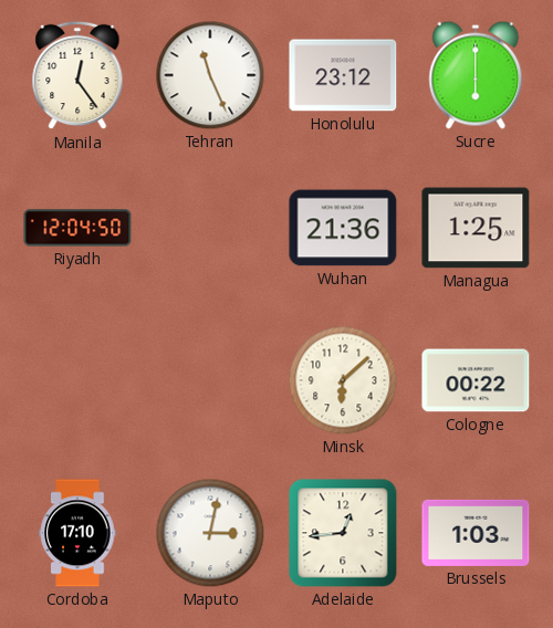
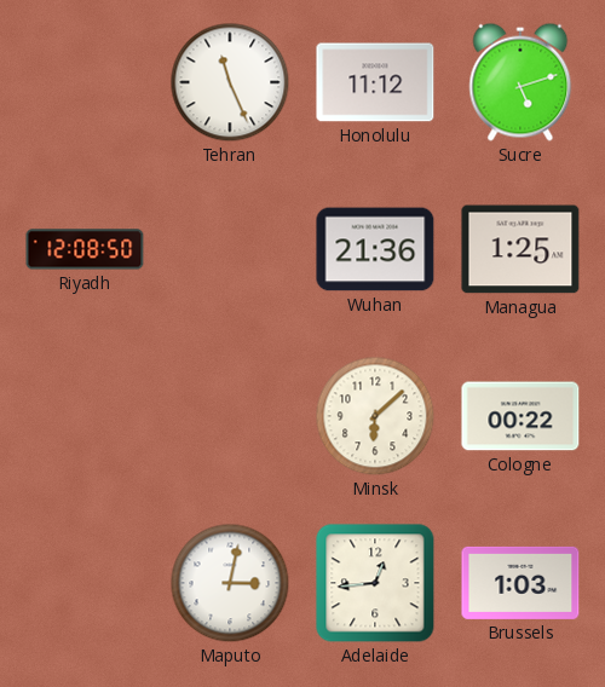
Manila: 12:24 -> none
Honolulu: 23:12 -> 11:12
Sucre: 6:00 -> 5:12
Riyadh: 12:04 -> 12:08
Cordoba: 17:10 -> none
